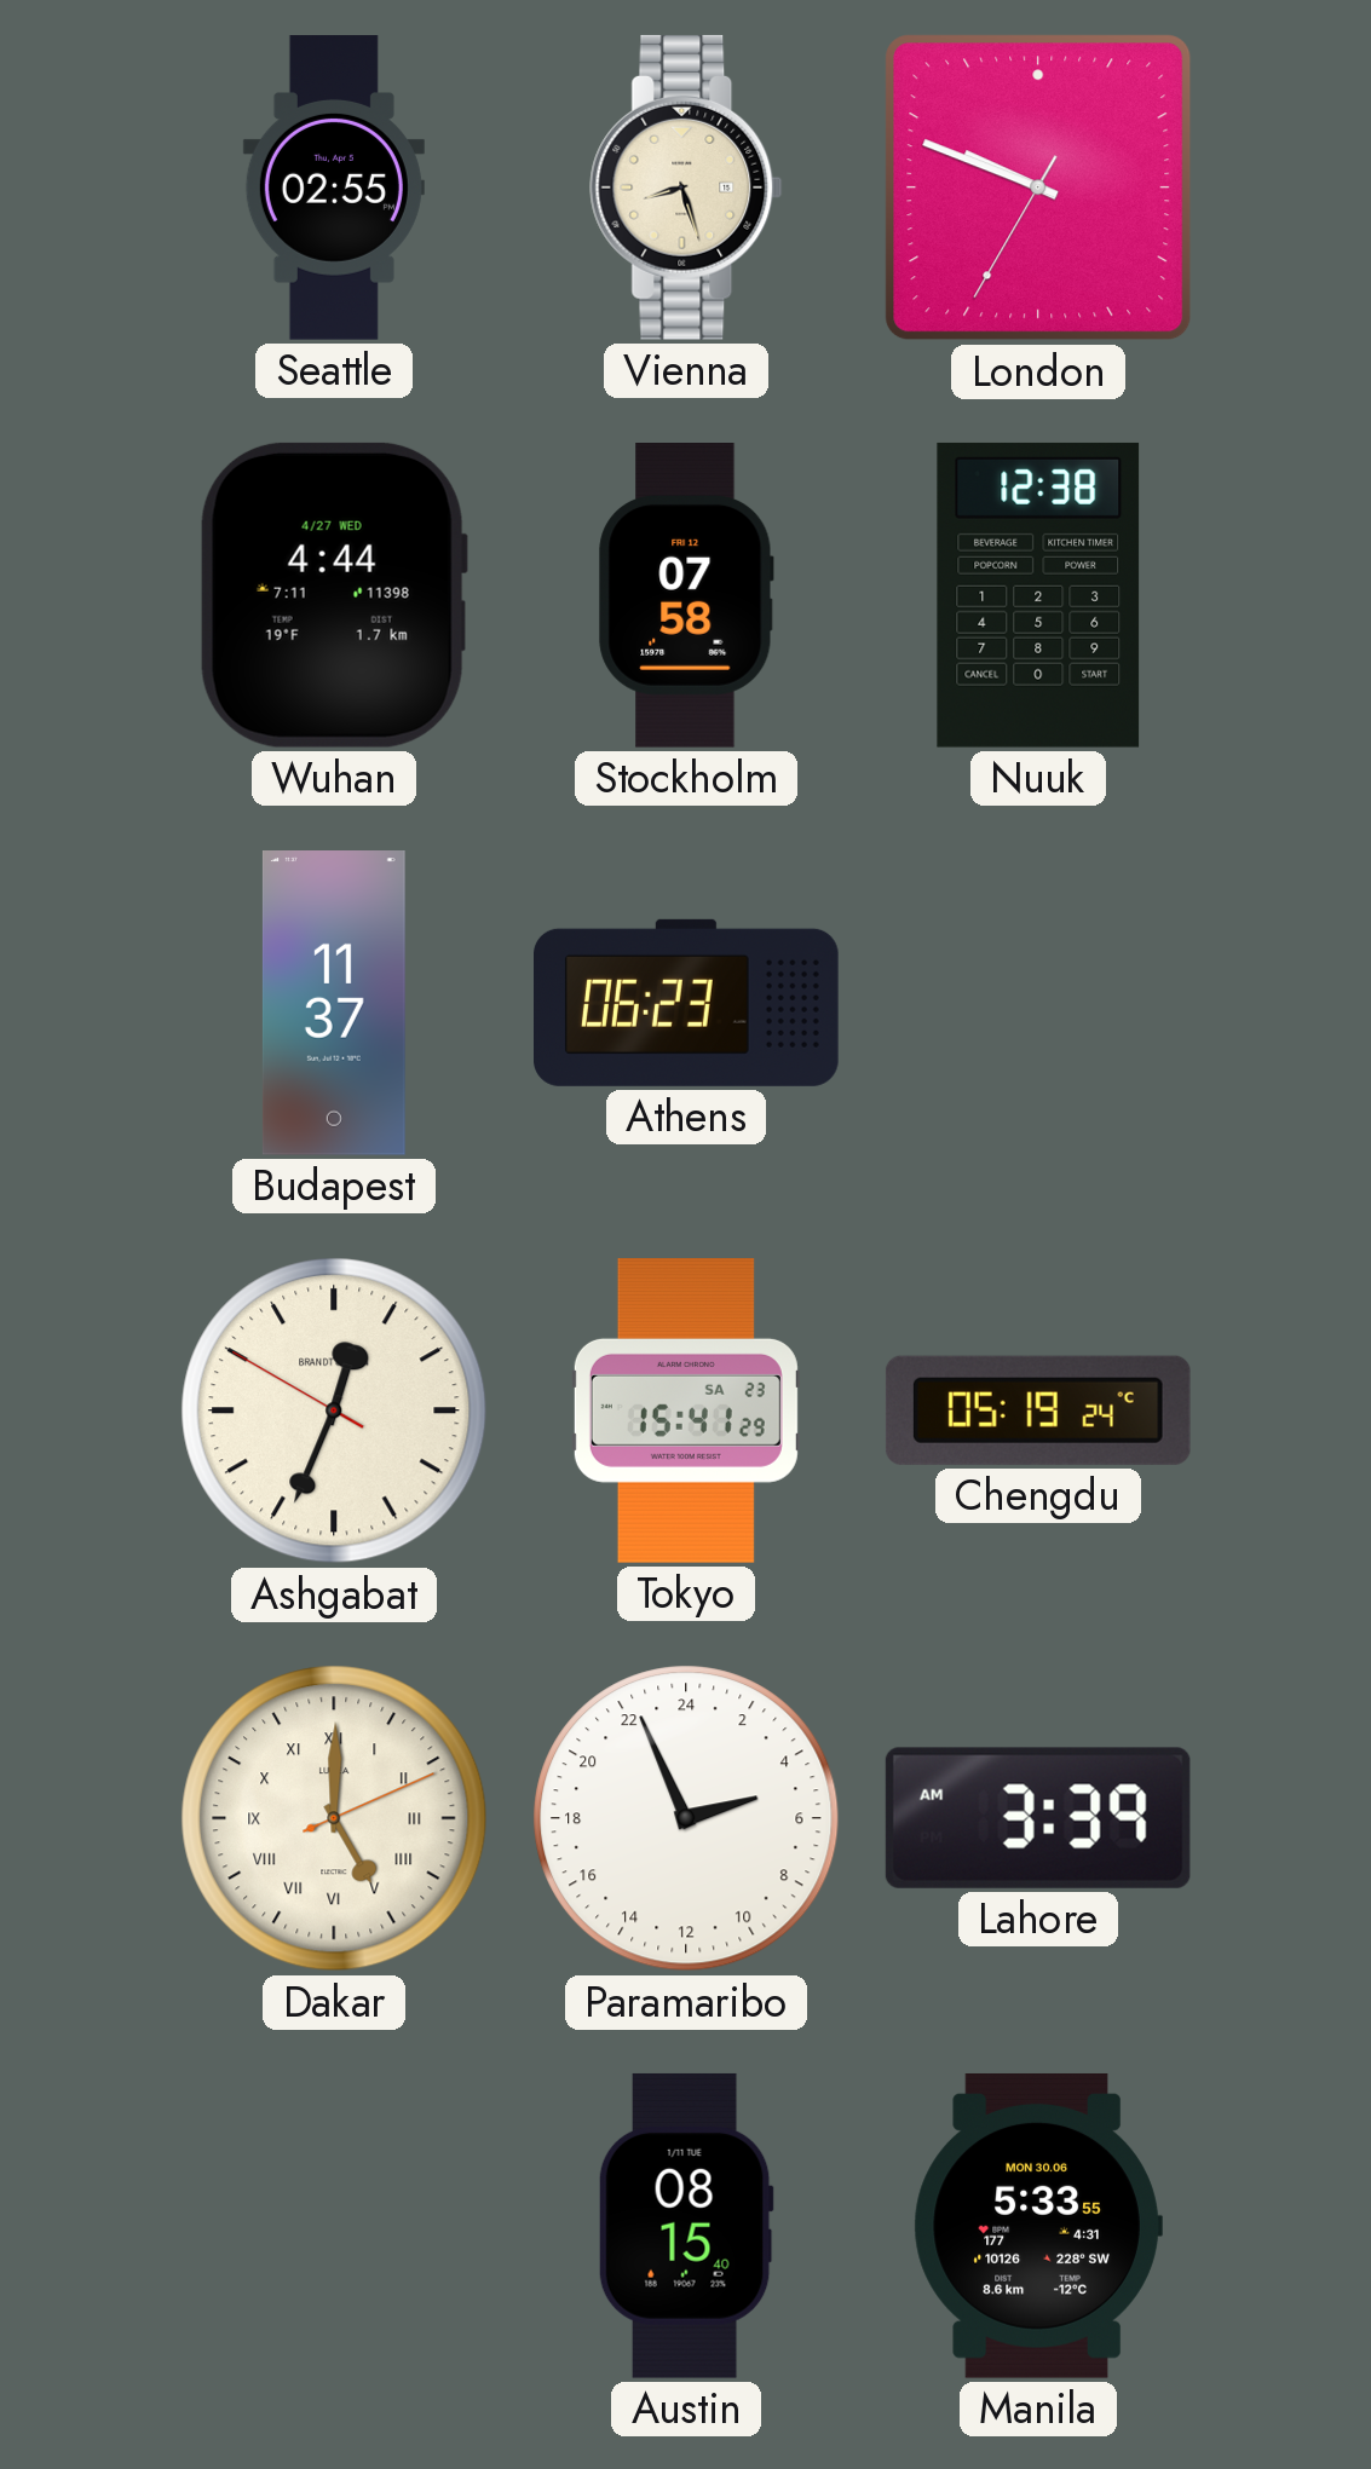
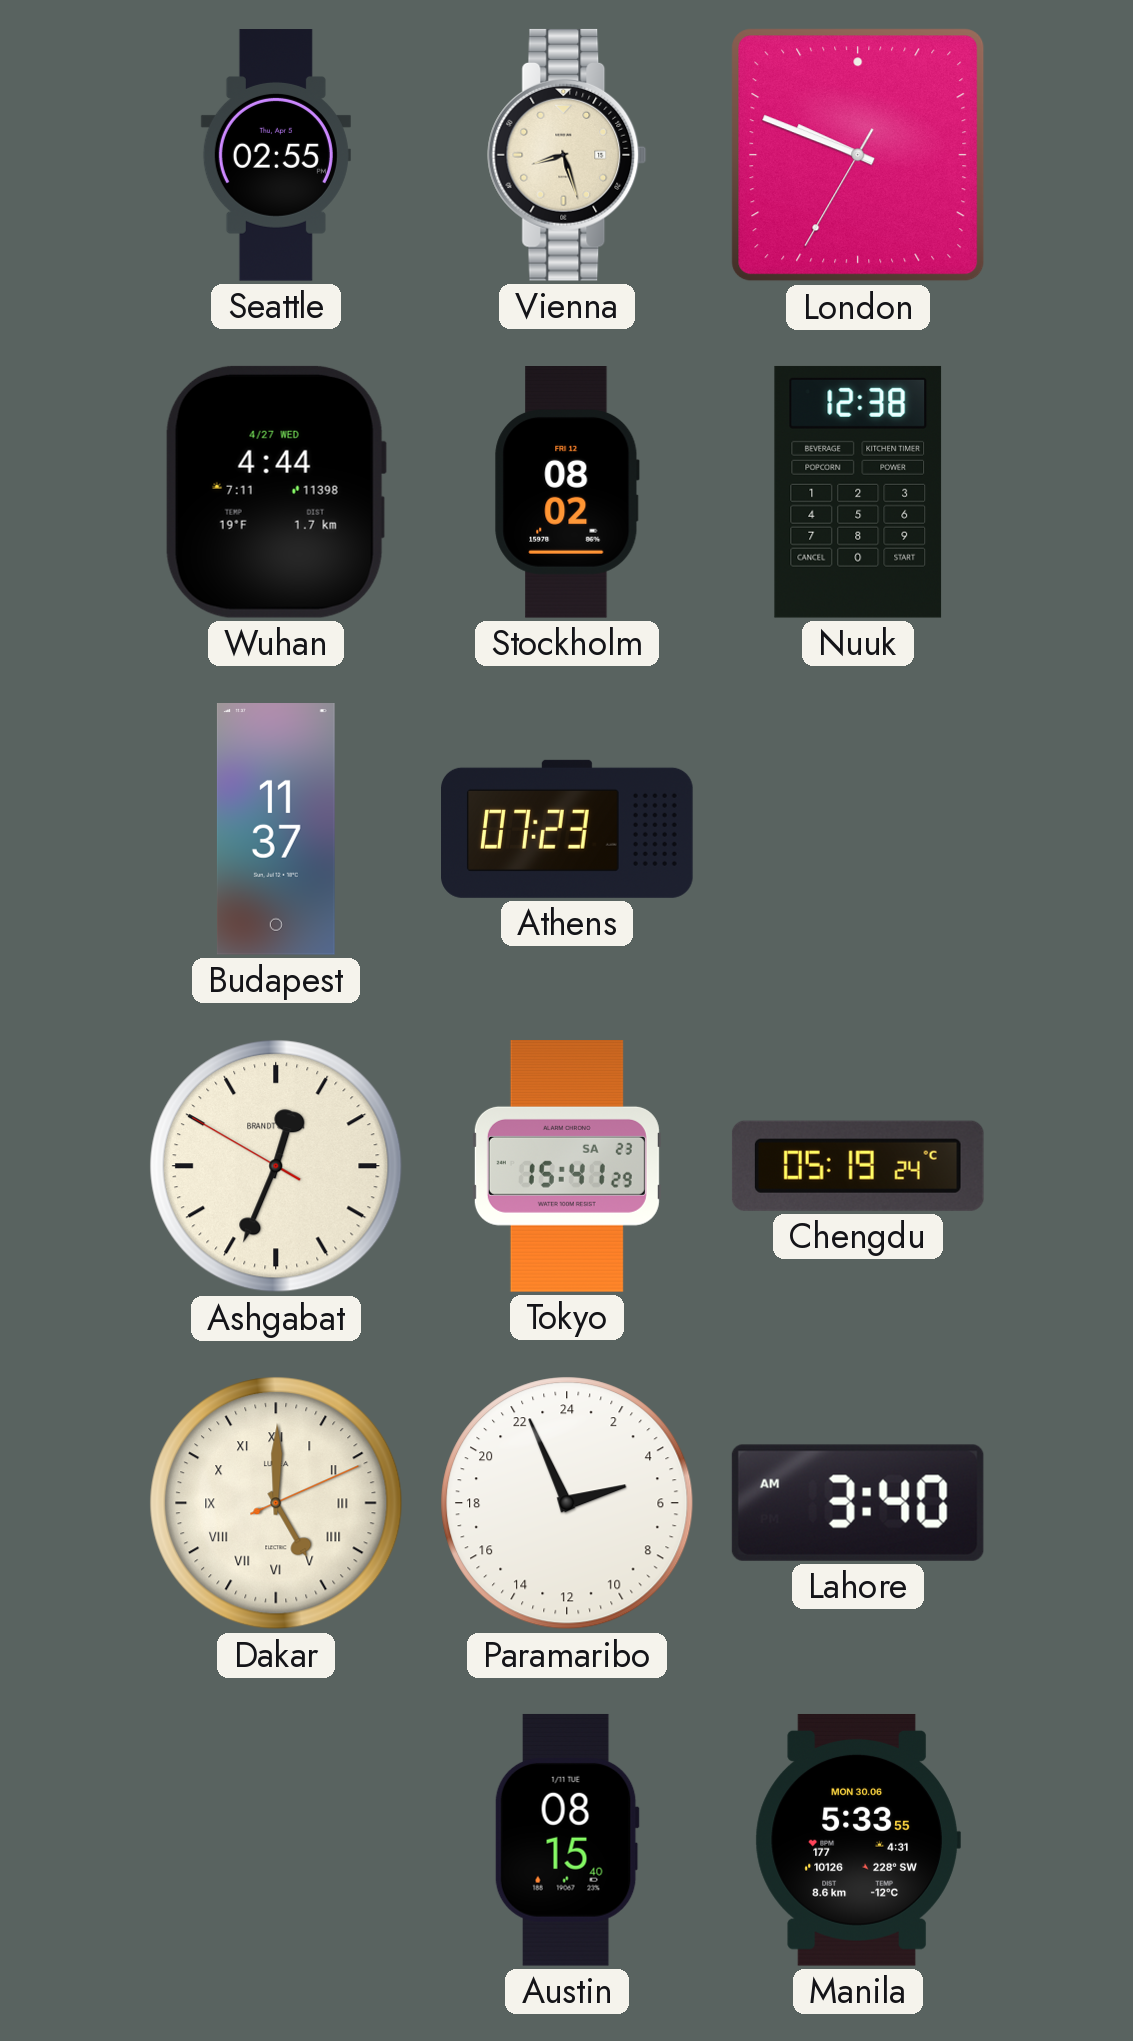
Stockholm: 07:58 -> 08:02
Athens: 06:23 -> 07:23
Lahore: 3:39 -> 3:40
